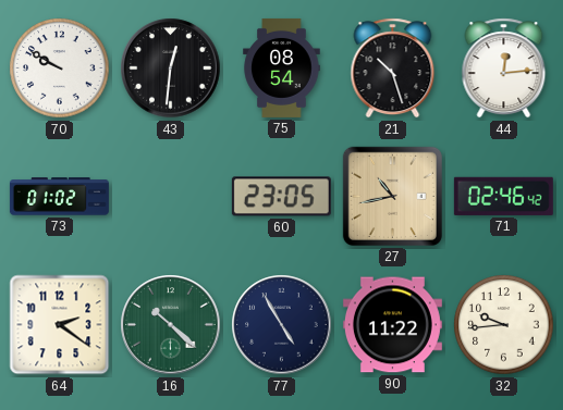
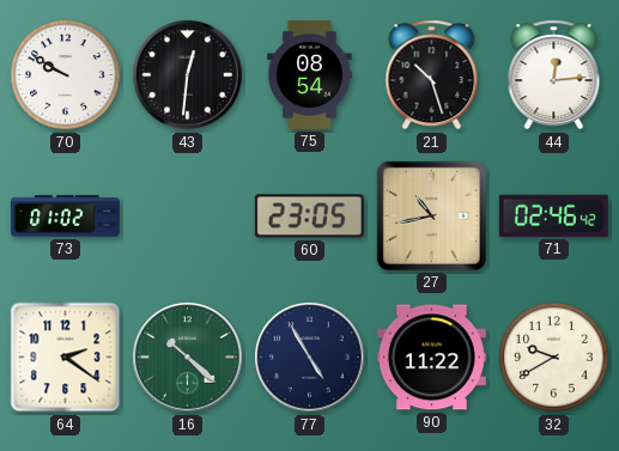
32: 9:44 -> 9:40
